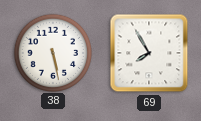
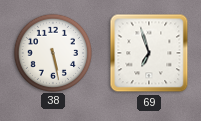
69: 7:55 -> 6:57
